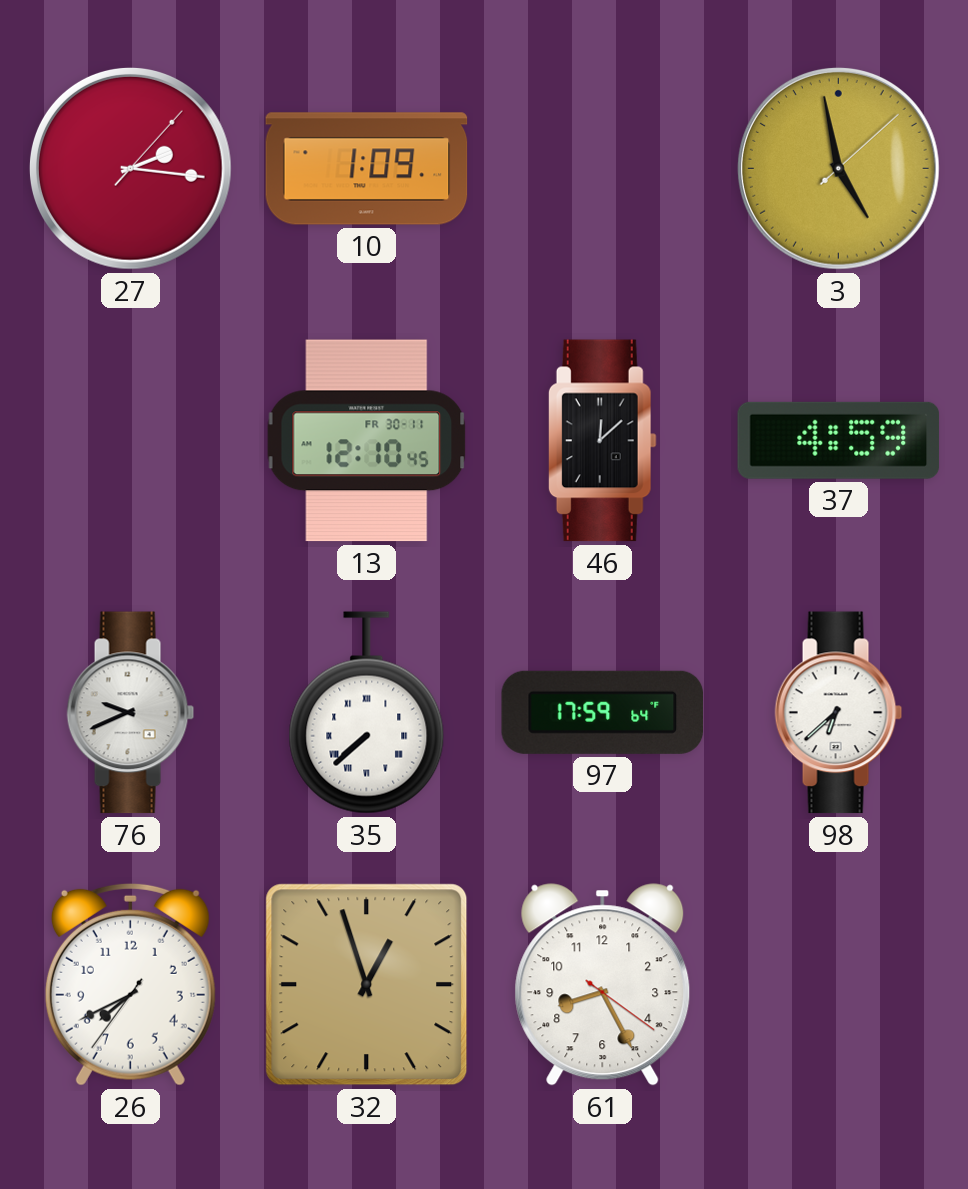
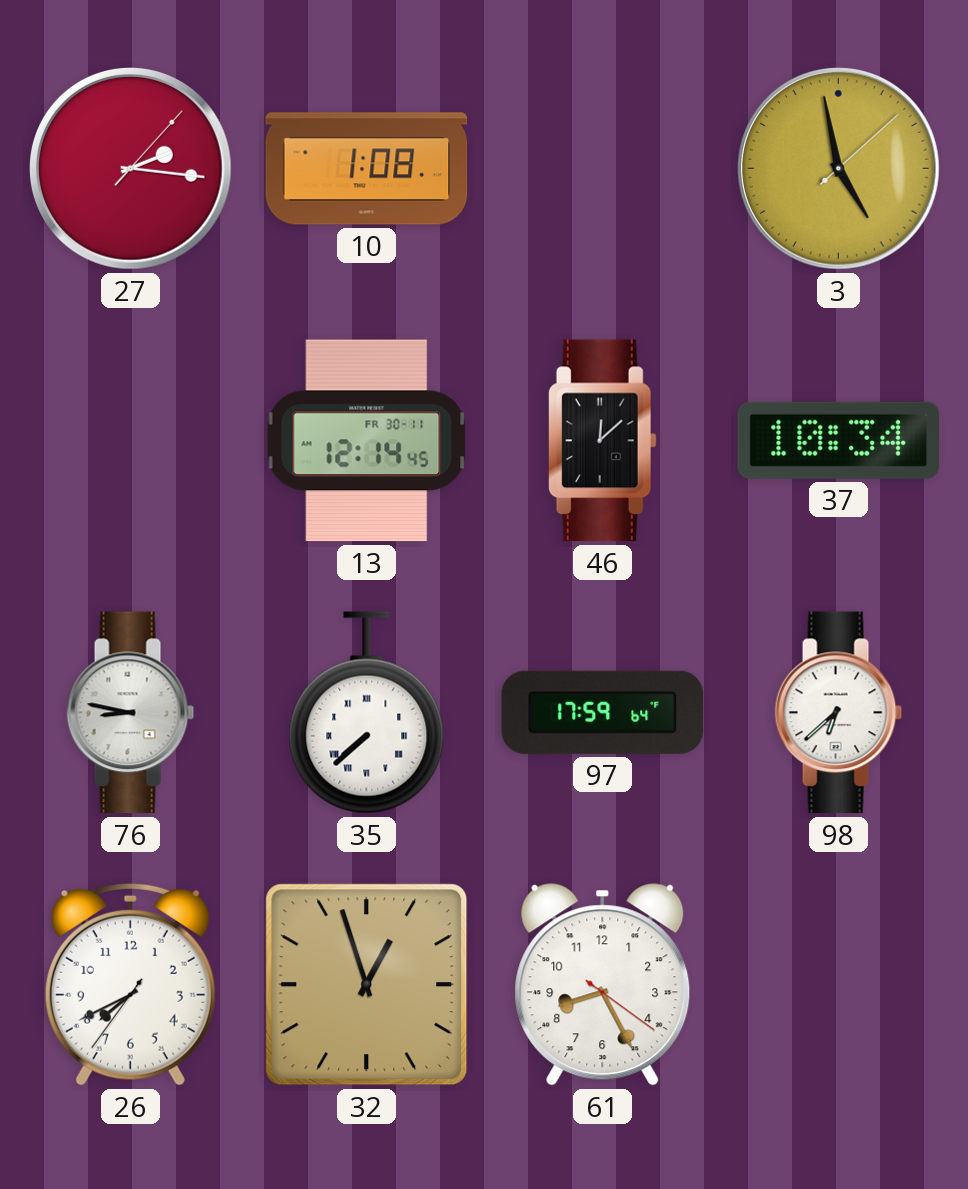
10: 1:09 -> 1:08
13: 12:10 -> 12:14
37: 4:59 -> 10:34
76: 9:41 -> 8:47
